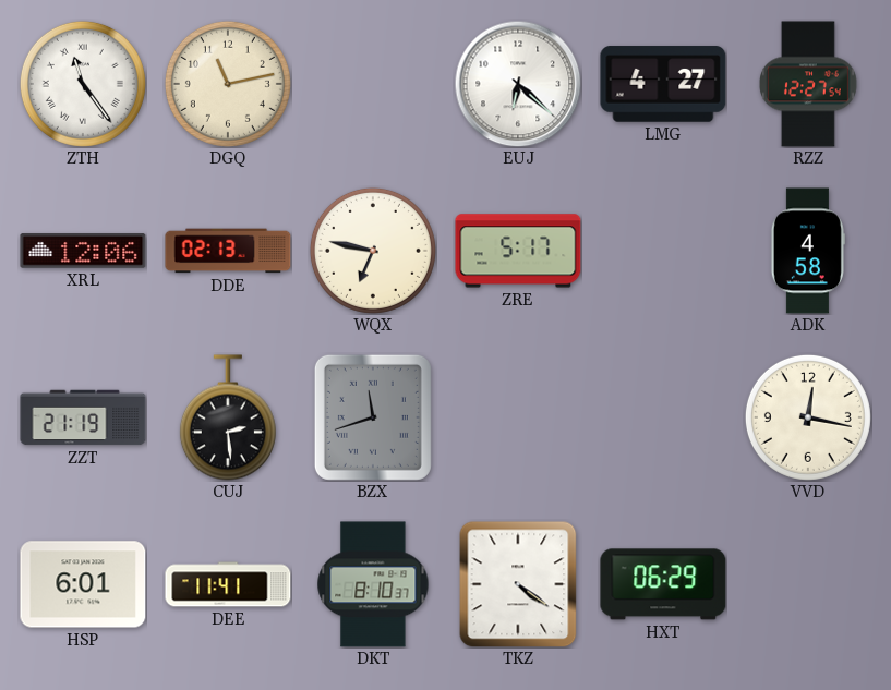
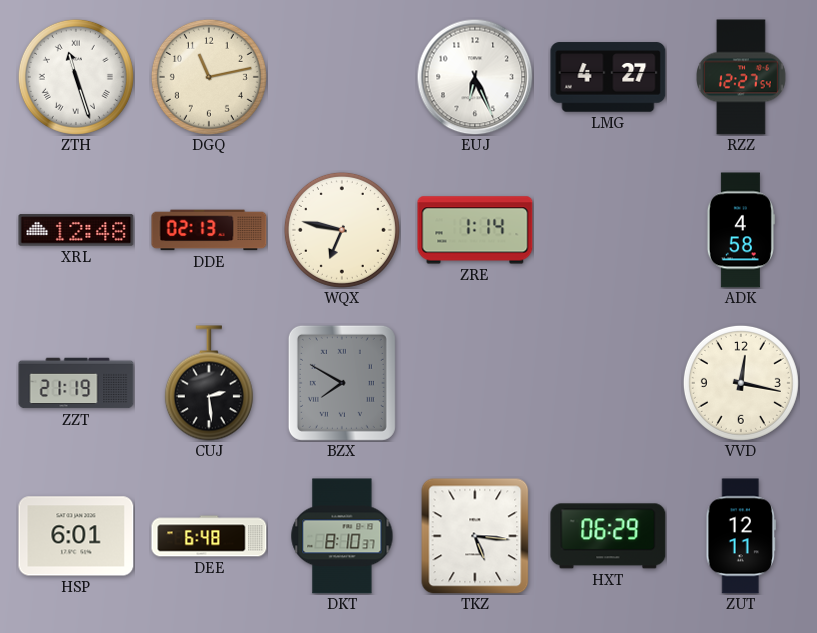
ZTH: 11:24 -> 11:27
EUJ: 6:22 -> 6:26
XRL: 12:06 -> 12:48
ZRE: 5:17 -> 1:14
BZX: 11:42 -> 7:50
DEE: 11:41 -> 6:48
TKZ: 4:21 -> 5:16
ZUT: none -> 12:11
